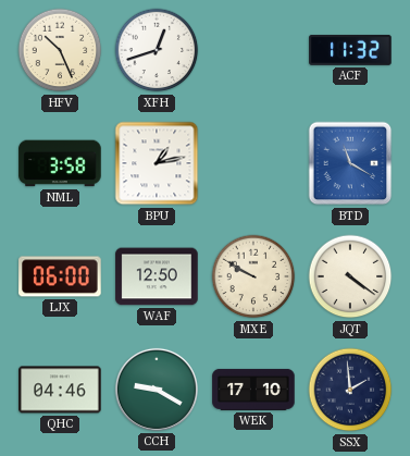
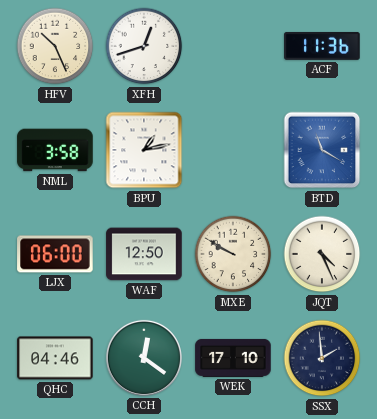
ACF: 11:32 -> 11:36
JQT: 4:21 -> 4:26
CCH: 9:20 -> 12:21
